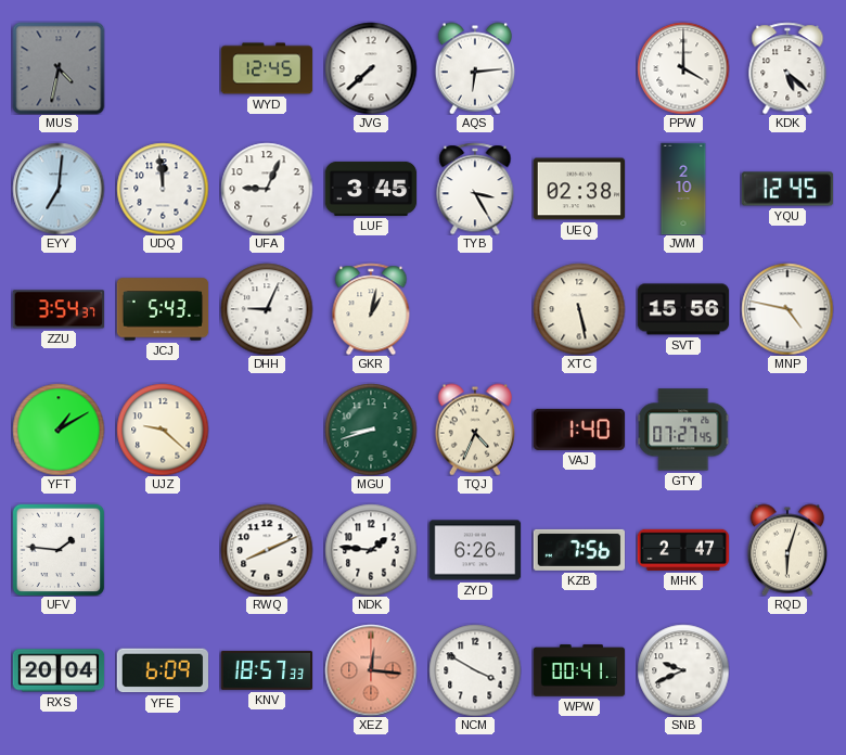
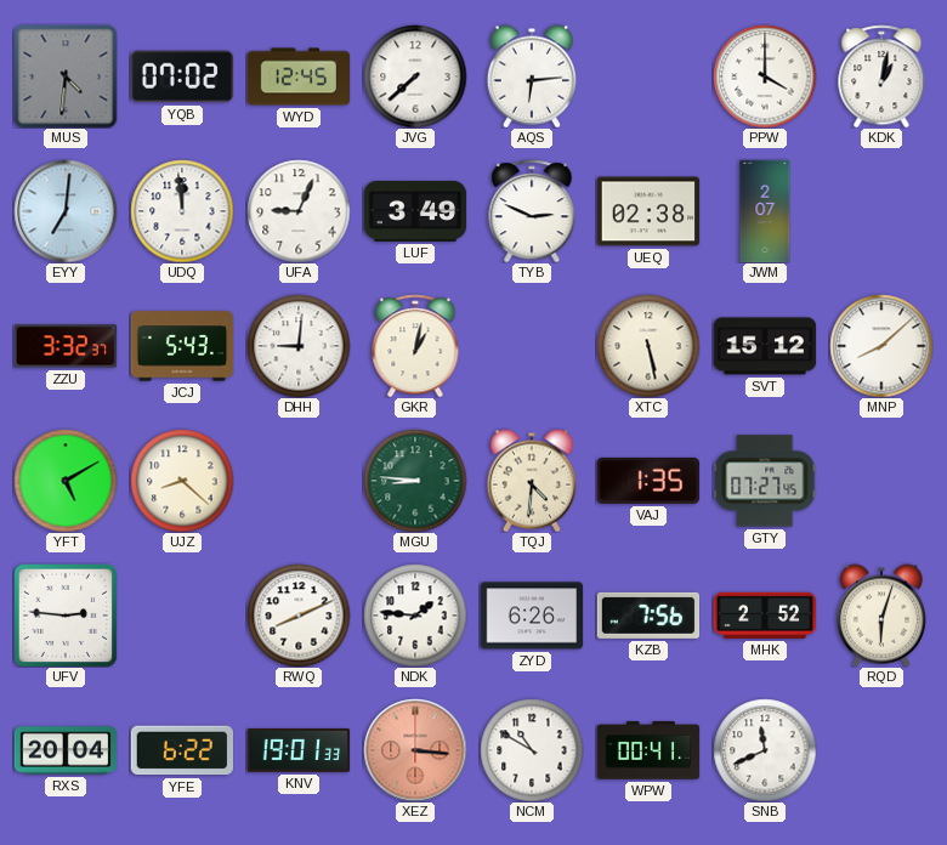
MUS: 4:32 -> 4:31
YQB: none -> 07:02
KDK: 5:22 -> 1:02
LUF: 3:45 -> 3:49
TYB: 3:25 -> 2:49
JWM: 2:10 -> 2:07
YQU: 12:45 -> none
ZZU: 3:54 -> 3:32
DHH: 9:04 -> 9:01
SVT: 15:56 -> 15:12
MNP: 4:47 -> 8:08
YFT: 1:10 -> 5:10
UJZ: 9:22 -> 8:22
MGU: 8:42 -> 8:46
TQJ: 4:34 -> 4:31
VAJ: 1:40 -> 1:35
UFV: 1:46 -> 2:46
MHK: 2:47 -> 2:52
YFE: 6:09 -> 6:22
KNV: 18:57 -> 19:01
XEZ: 12:16 -> 3:16
NCM: 3:50 -> 10:50
SNB: 9:41 -> 11:41
